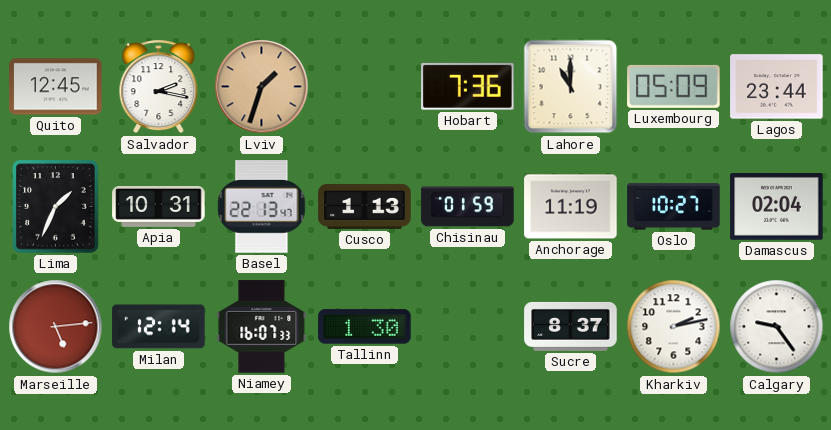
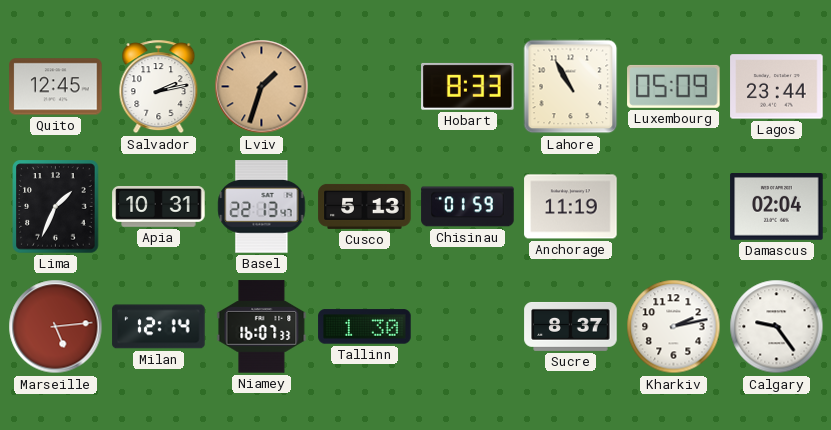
Salvador: 2:17 -> 2:13
Hobart: 7:36 -> 8:33
Lahore: 11:00 -> 10:55
Cusco: 1:13 -> 5:13
Oslo: 10:27 -> none
